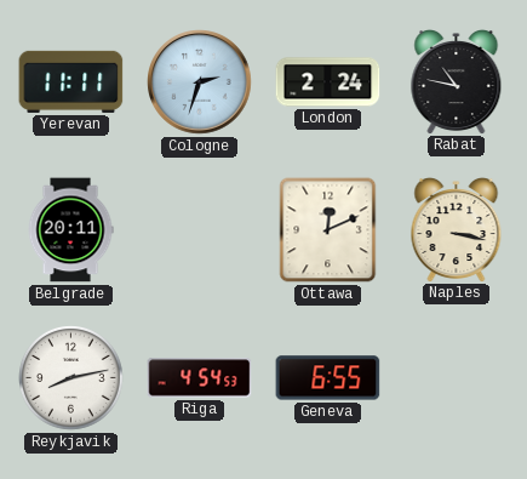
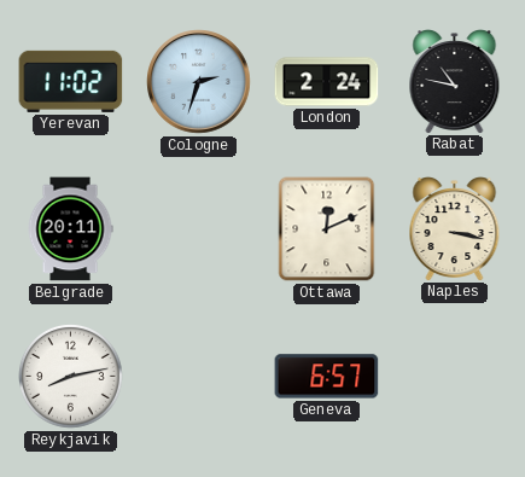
Yerevan: 11:11 -> 11:02
Riga: 4:54 -> none
Geneva: 6:55 -> 6:57
